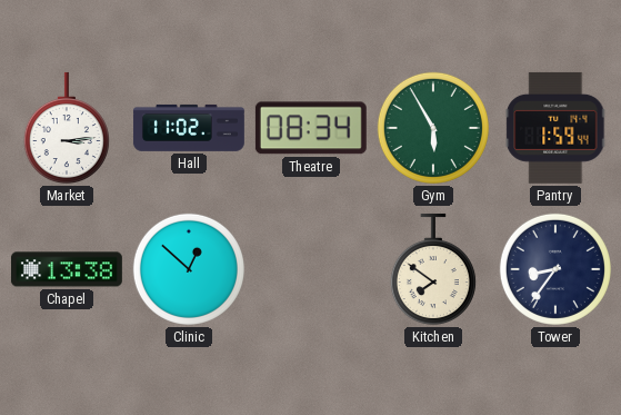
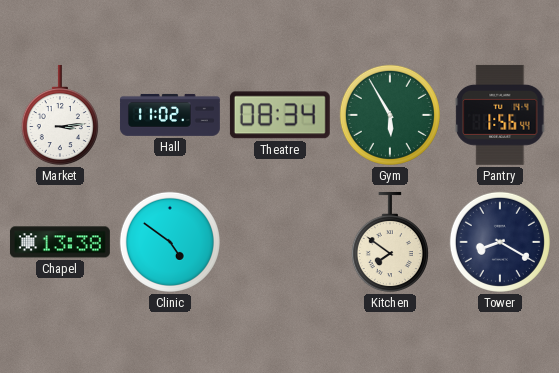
Pantry: 1:59 -> 1:56
Clinic: 12:52 -> 4:51
Tower: 8:36 -> 8:20
